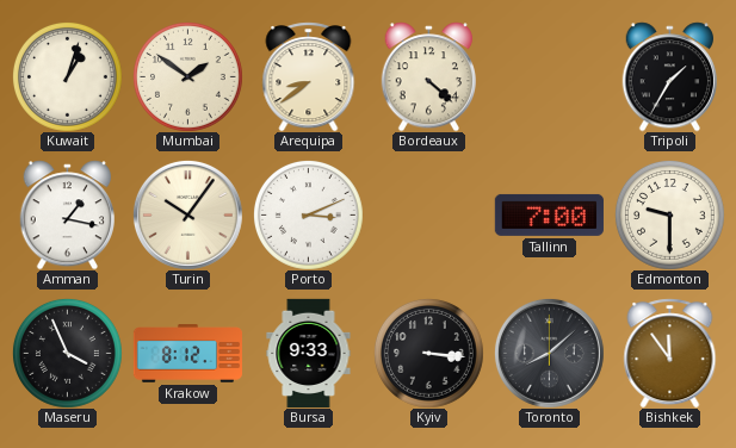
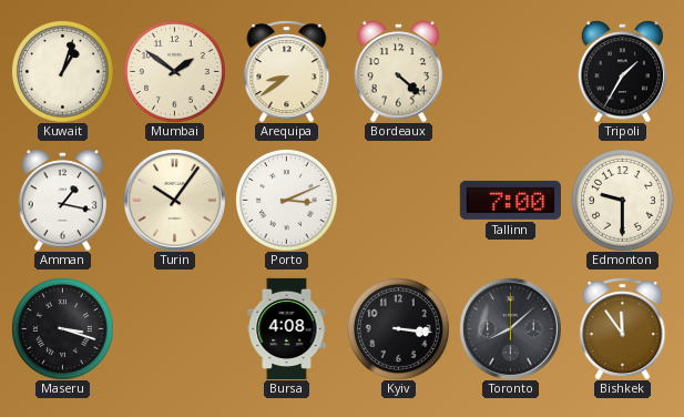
Maseru: 3:56 -> 3:18
Krakow: 8:12 -> none
Bursa: 9:33 -> 4:08
